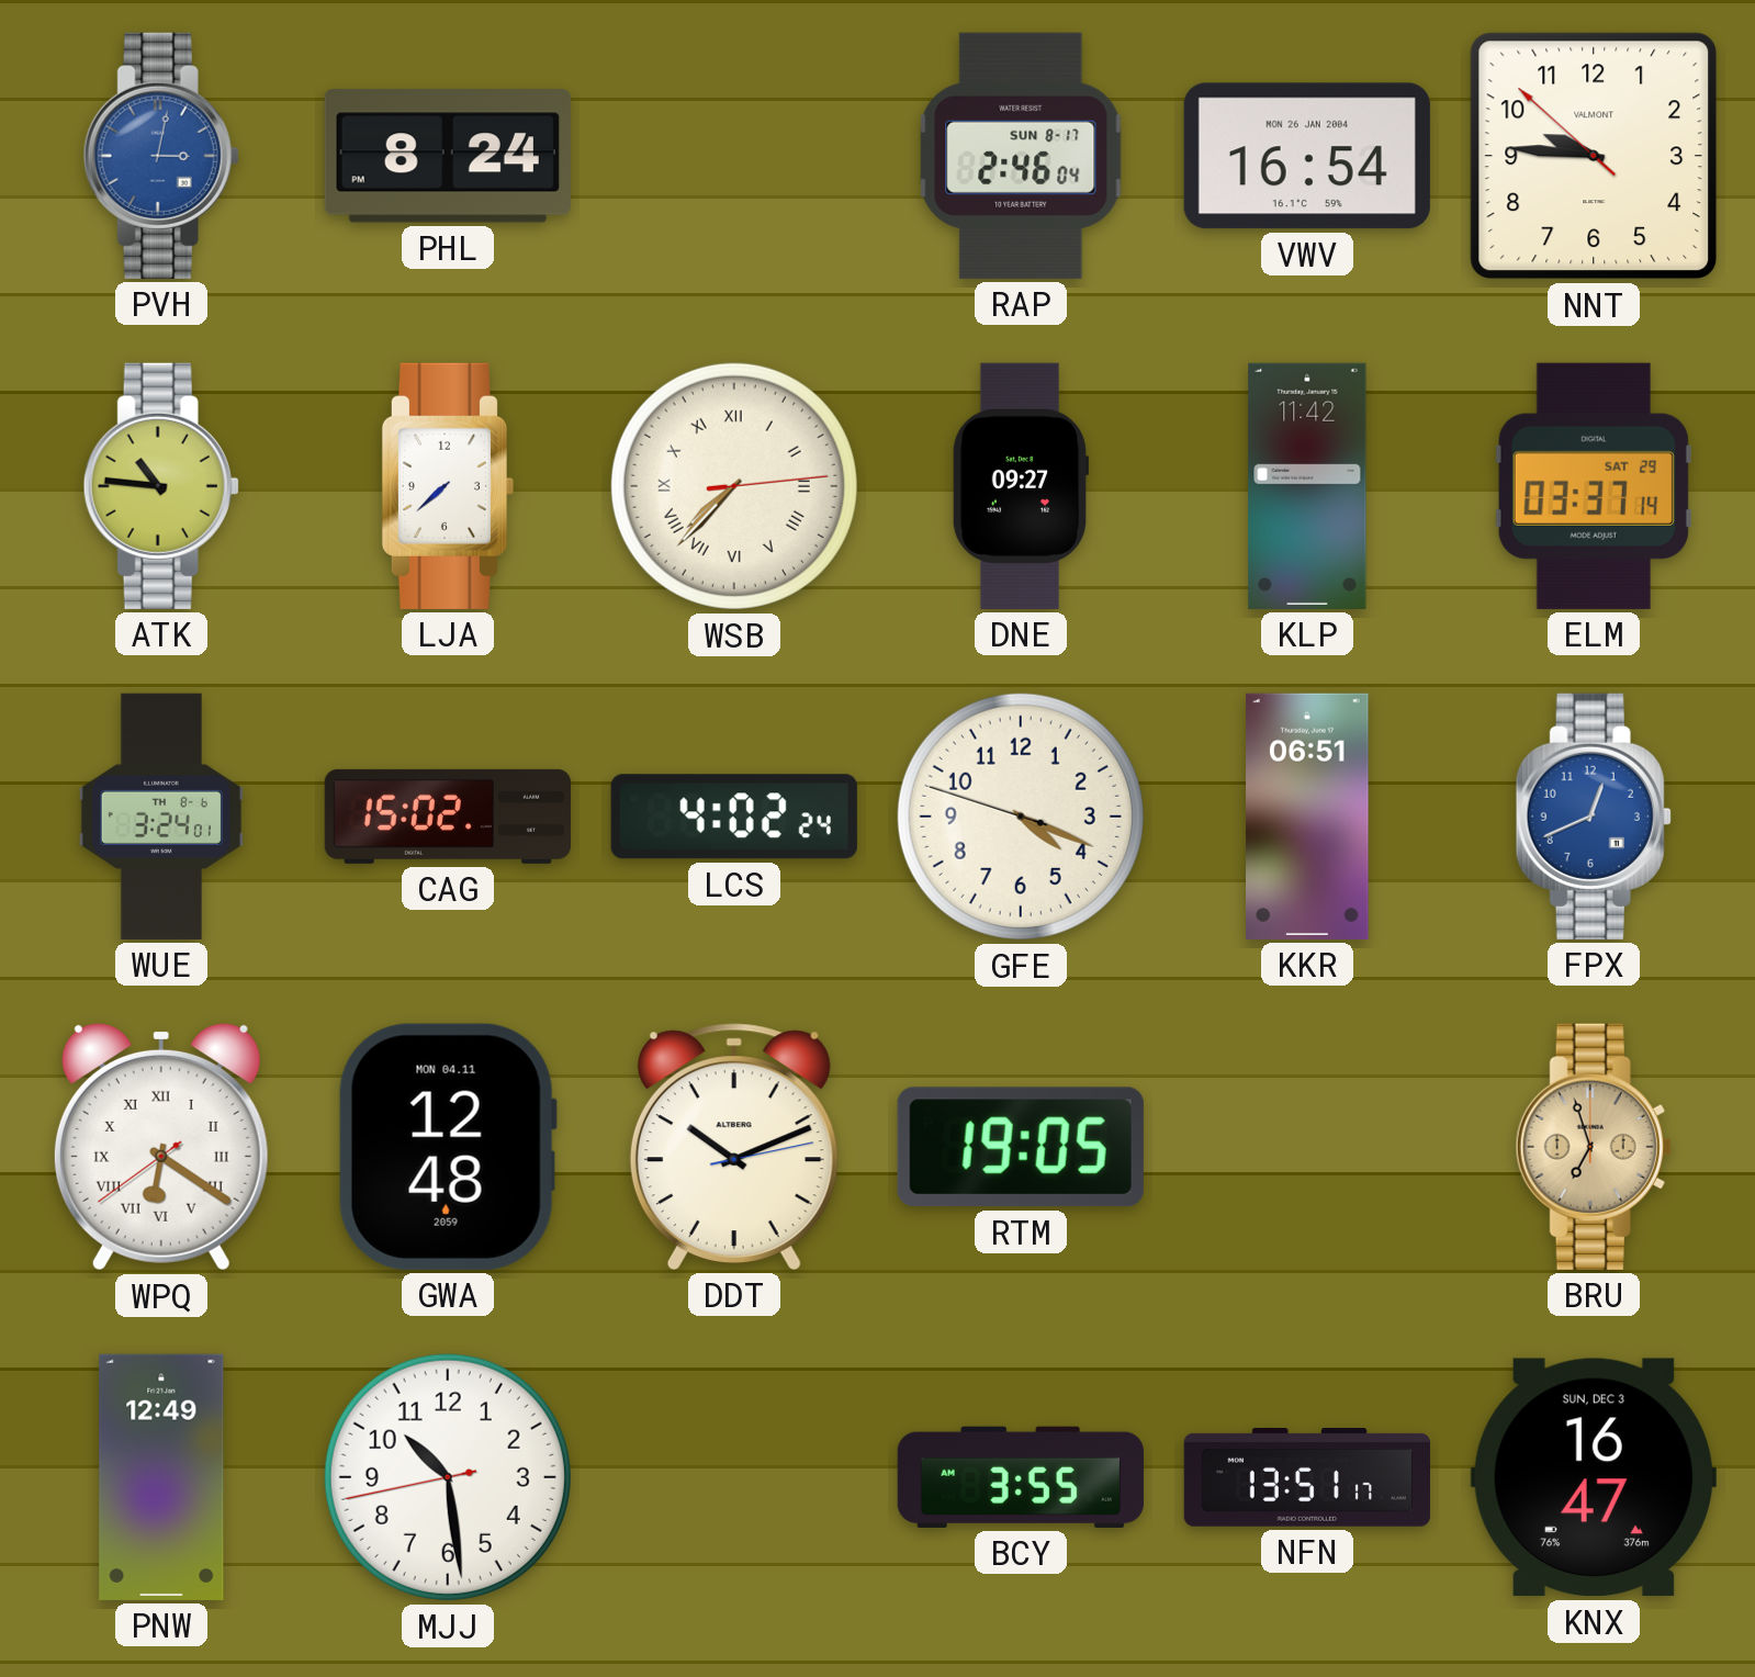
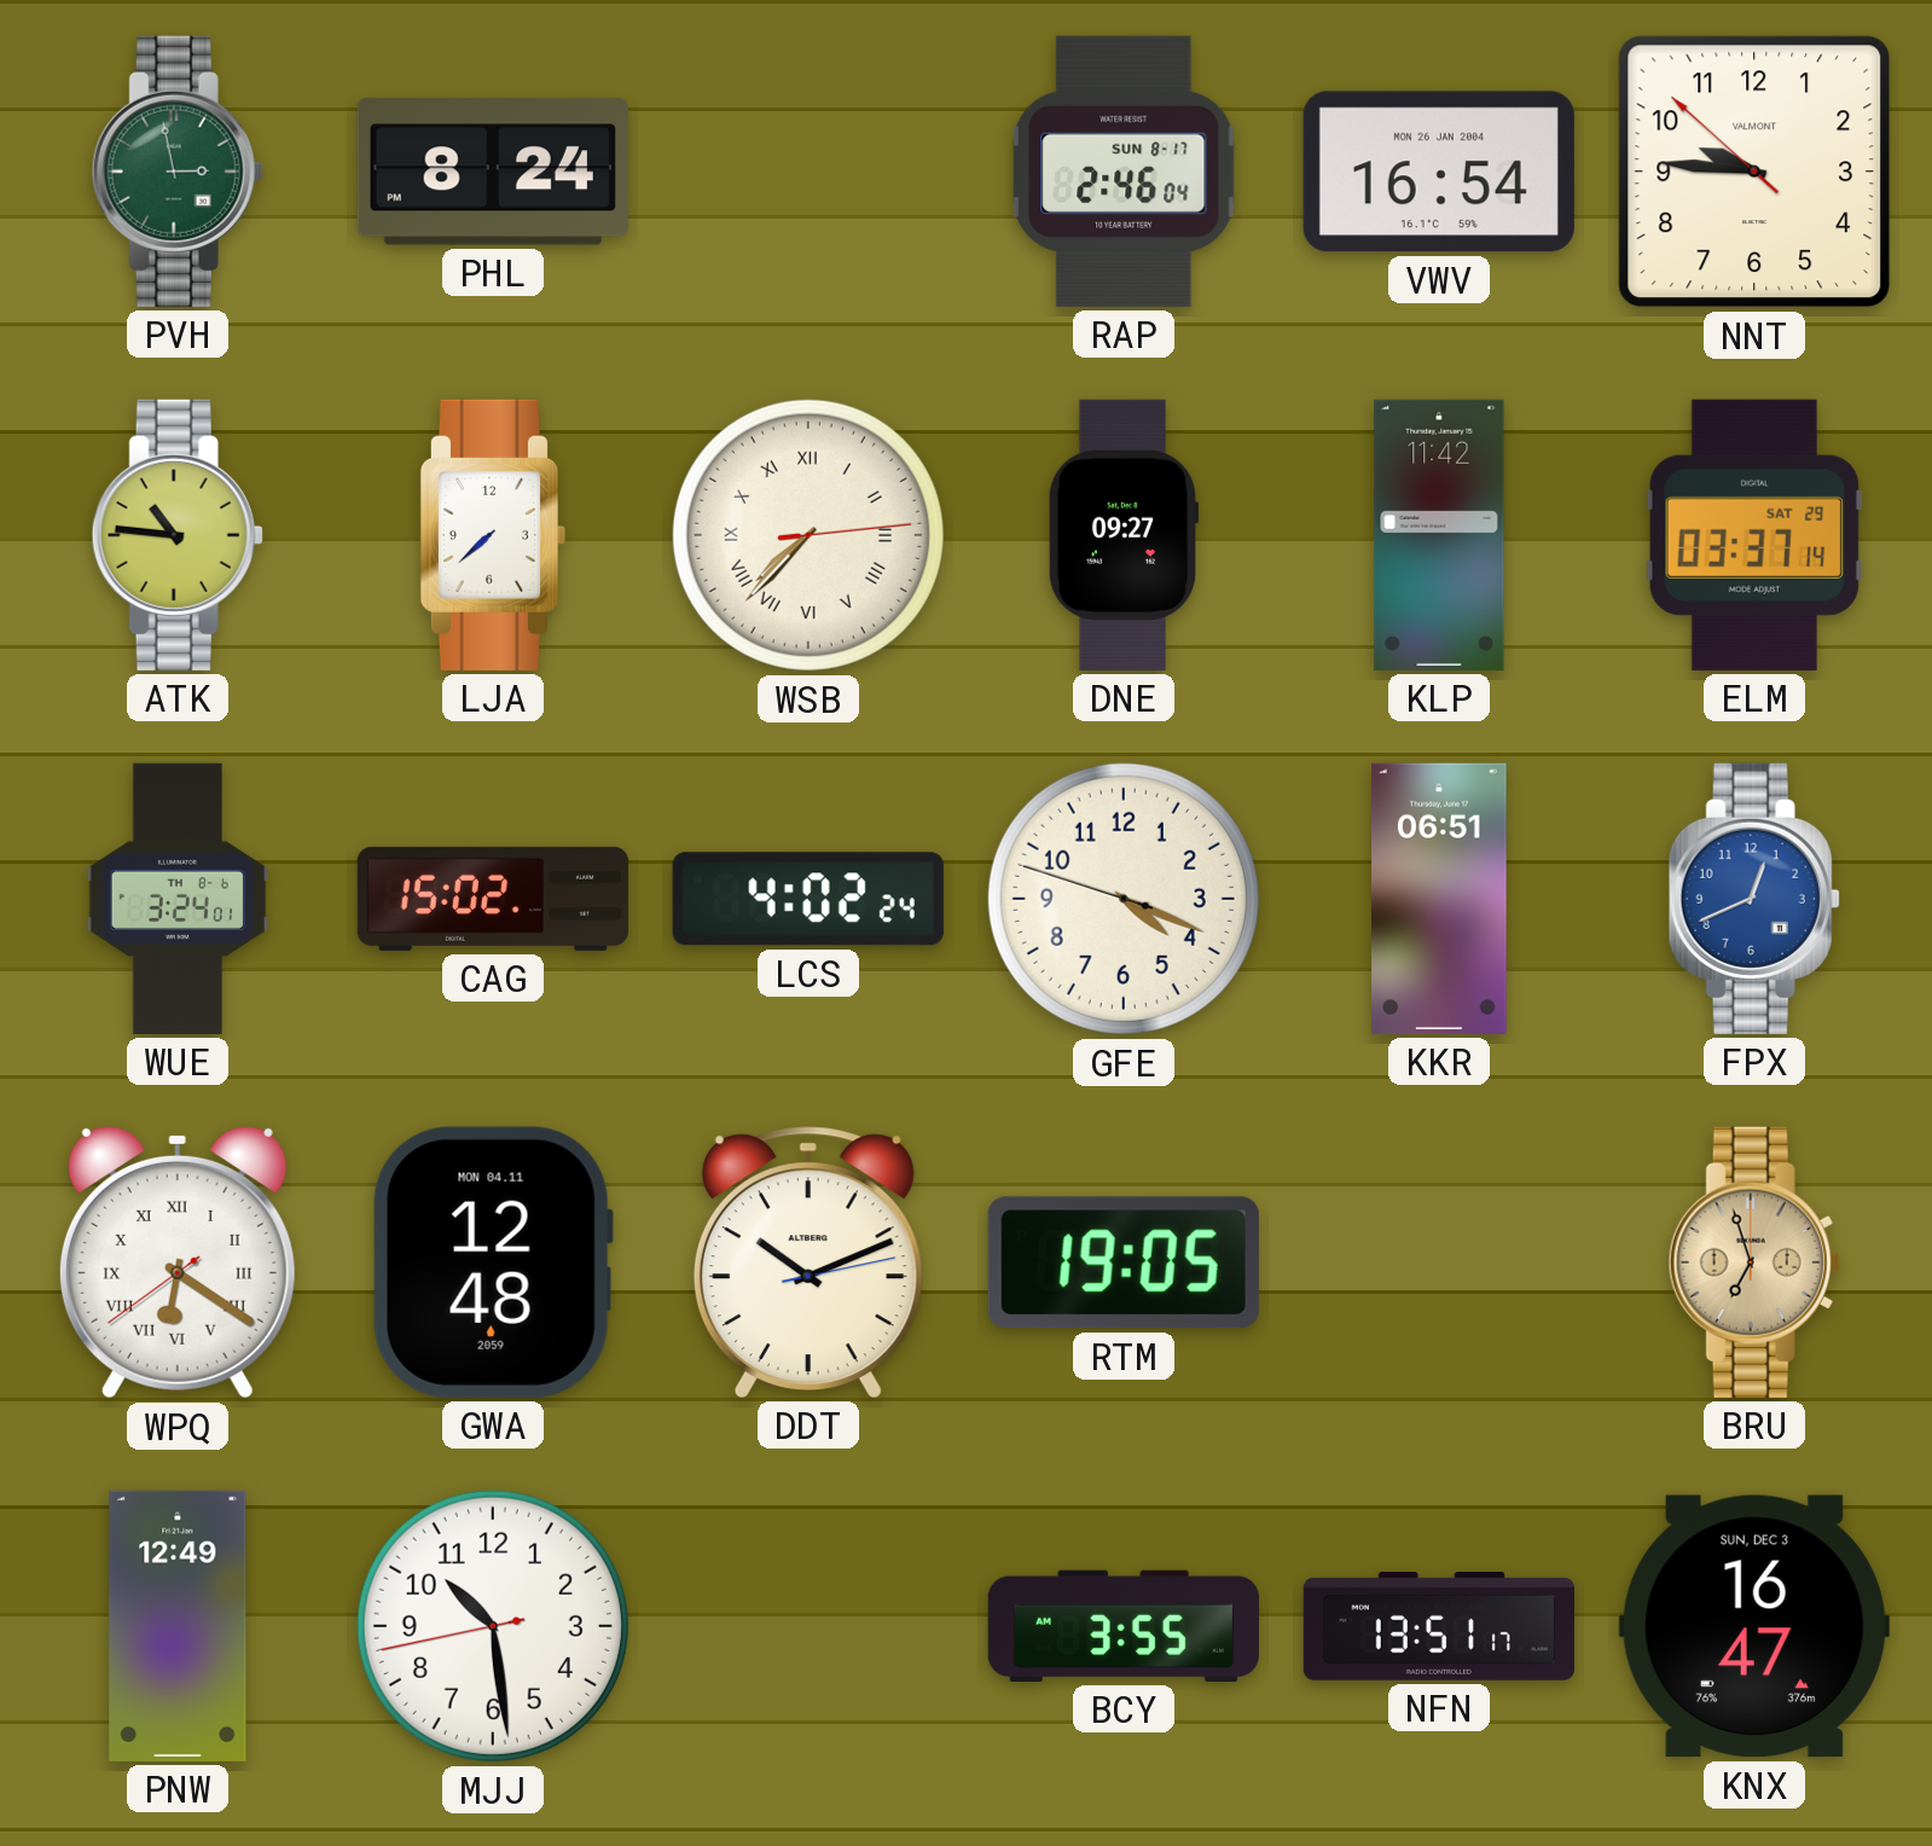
PVH: 3:02 -> 2:58
PVH dial: blue -> green
